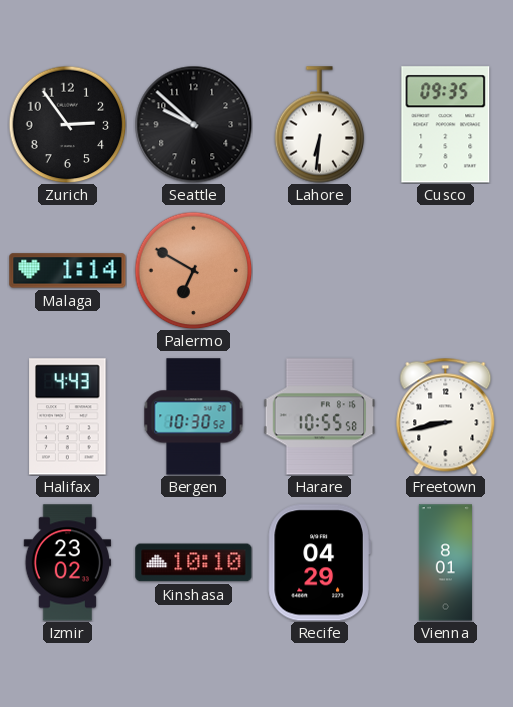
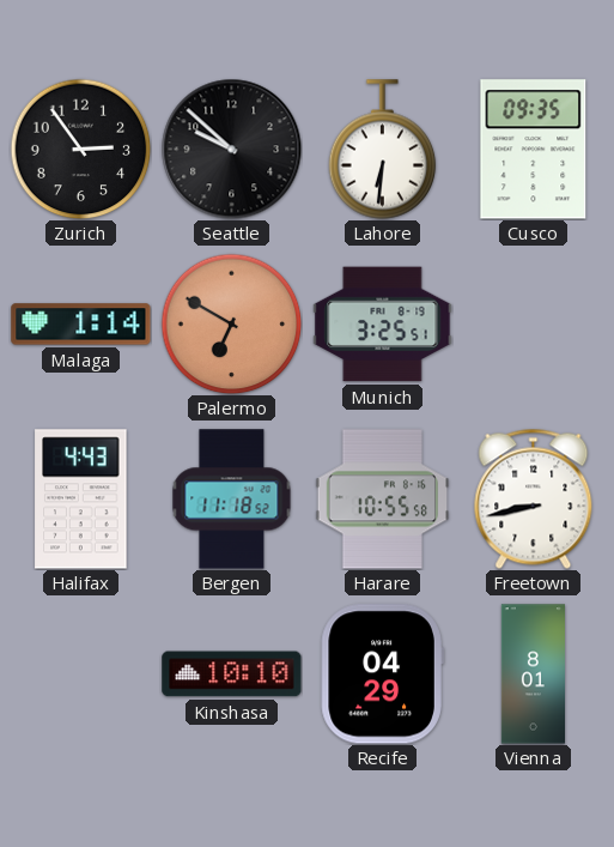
Munich: none -> 3:25
Bergen: 10:30 -> 11:18
Izmir: 23:02 -> none
